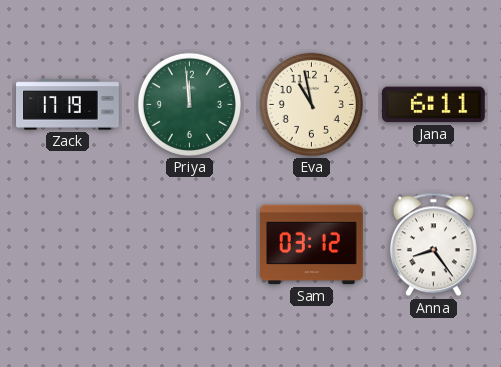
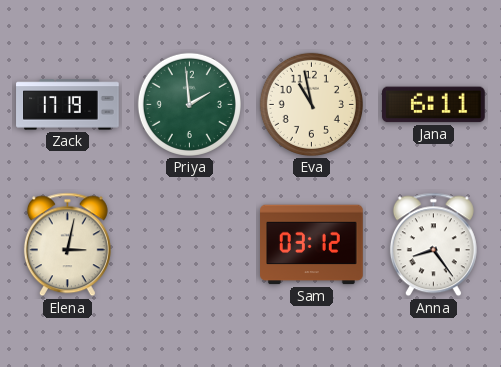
Priya: 11:59 -> 1:59
Elena: none -> 3:02
